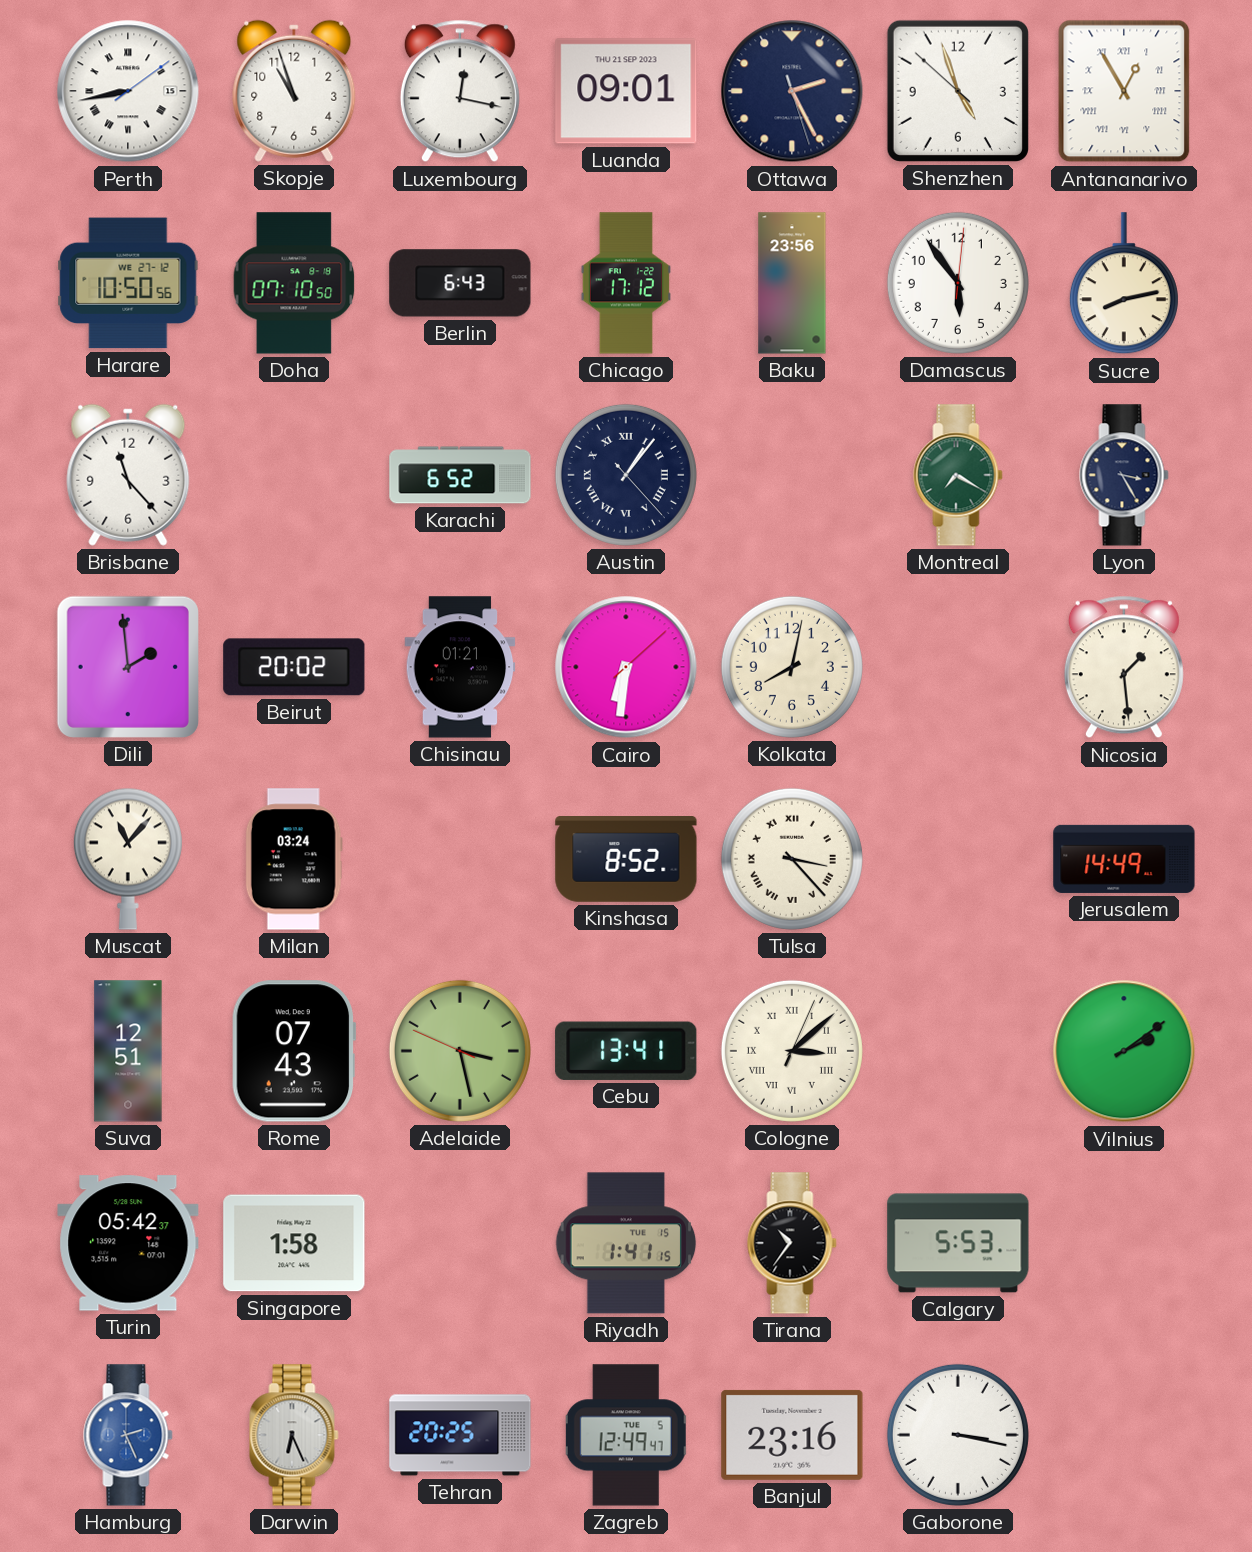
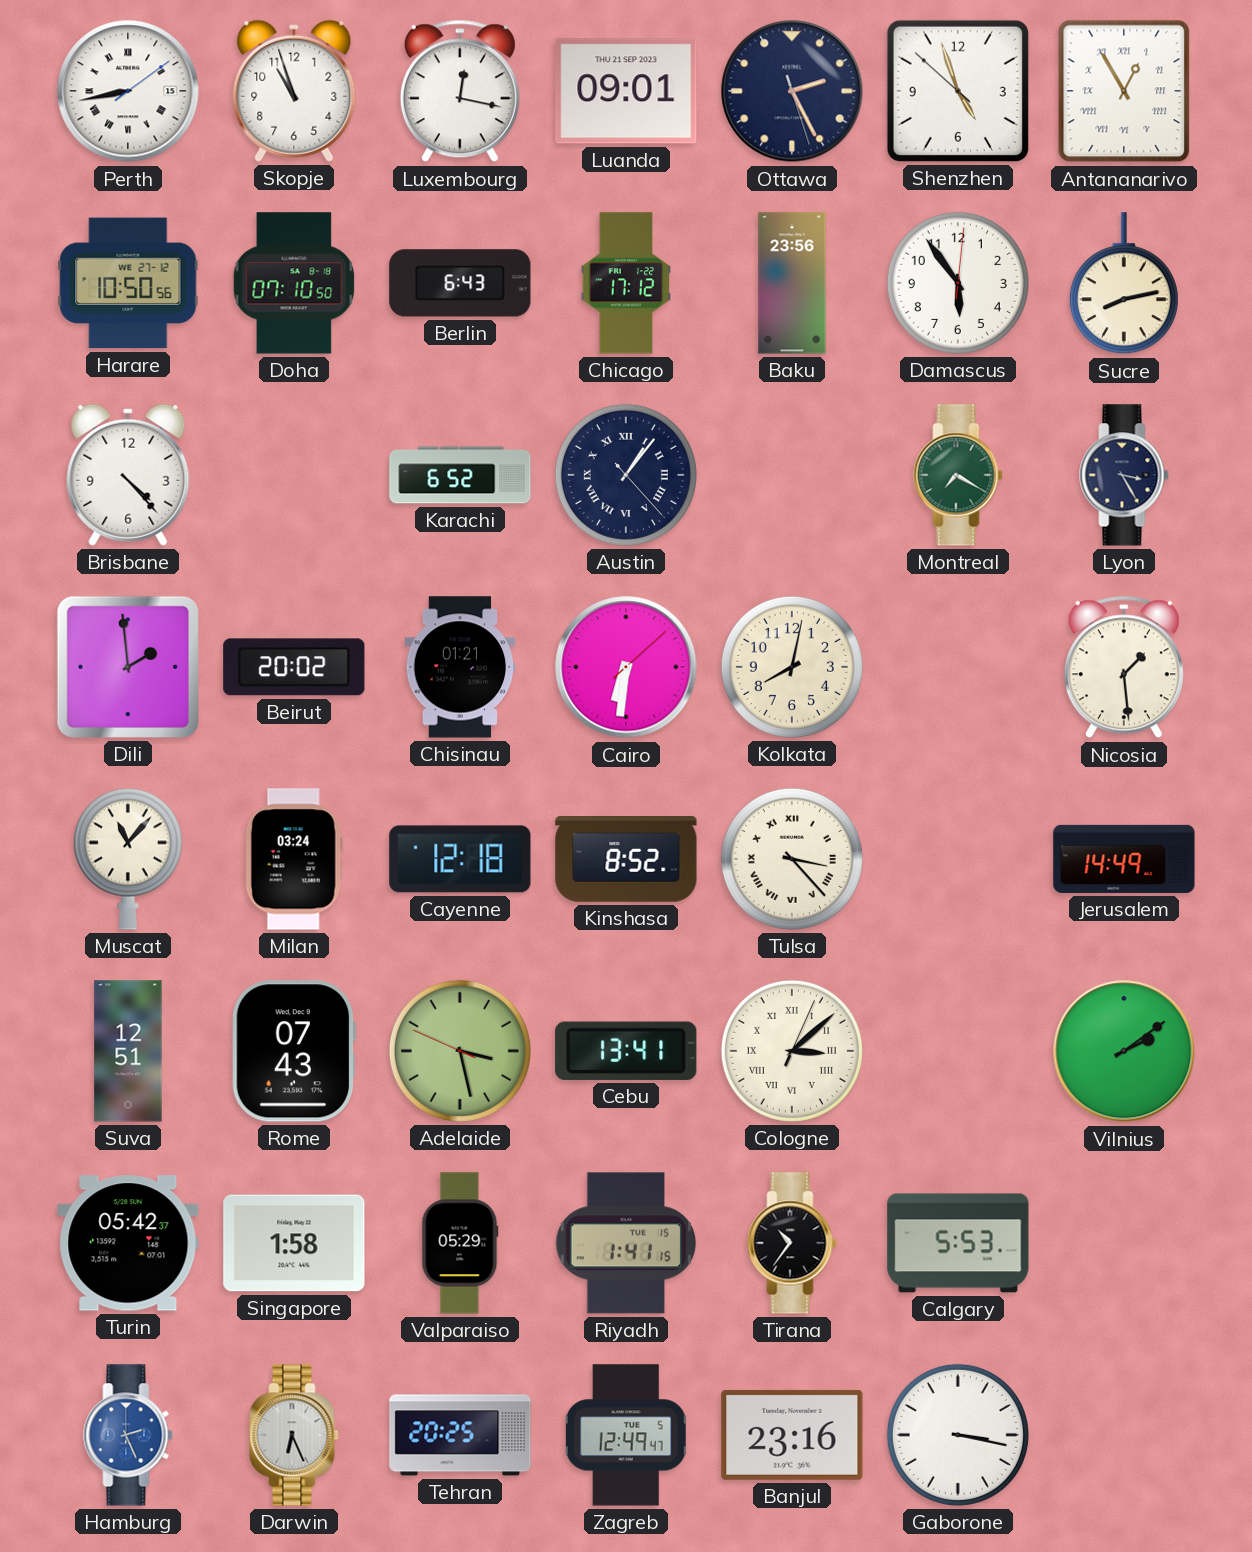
Brisbane: 11:23 -> 4:23
Cayenne: none -> 12:18
Valparaiso: none -> 05:29
